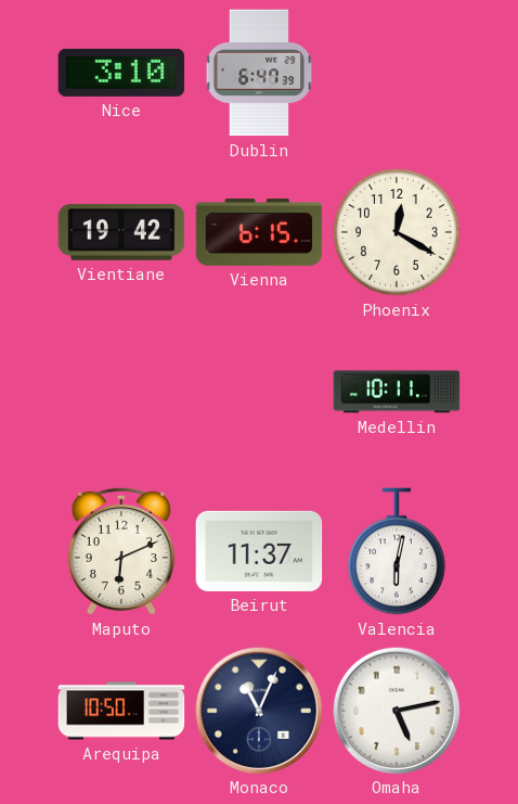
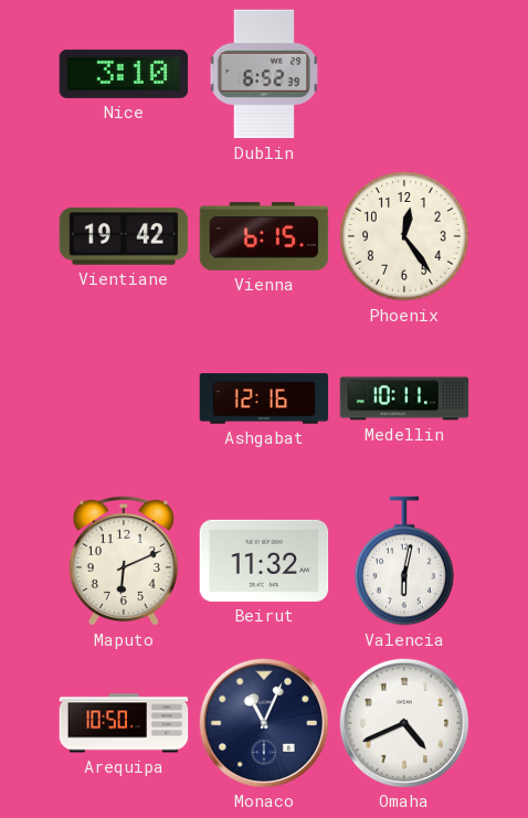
Dublin: 6:47 -> 6:52
Phoenix: 12:20 -> 12:24
Ashgabat: none -> 12:16
Beirut: 11:37 -> 11:32
Omaha: 5:13 -> 4:41
